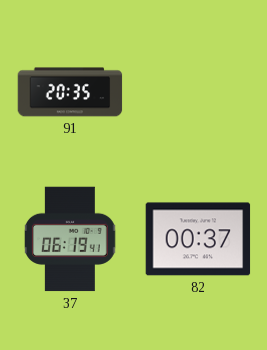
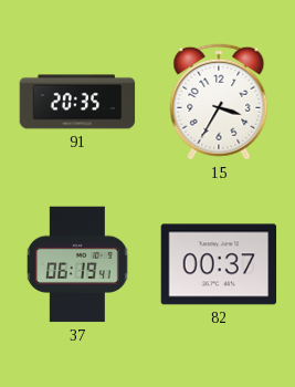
15: none -> 3:35
